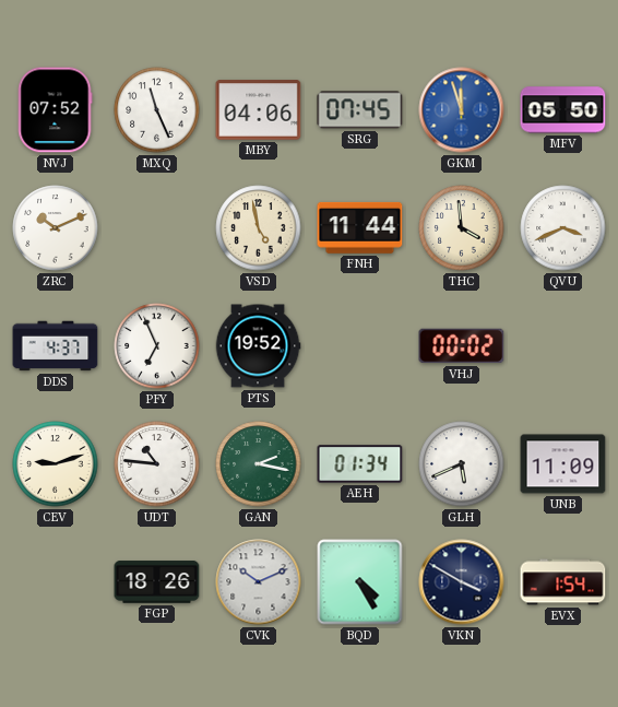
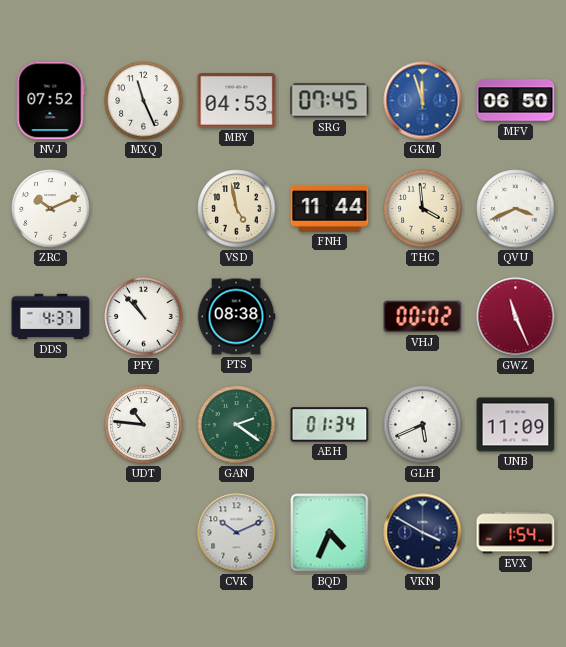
MBY: 04:06 -> 04:53
MFV: 05:50 -> 06:50
PFY: 6:56 -> 10:53
PTS: 19:52 -> 08:38
GWZ: none -> 11:26
CEV: 9:12 -> none
GAN: 2:17 -> 2:21
FGP: 18:26 -> none
BQD: 4:25 -> 4:34
